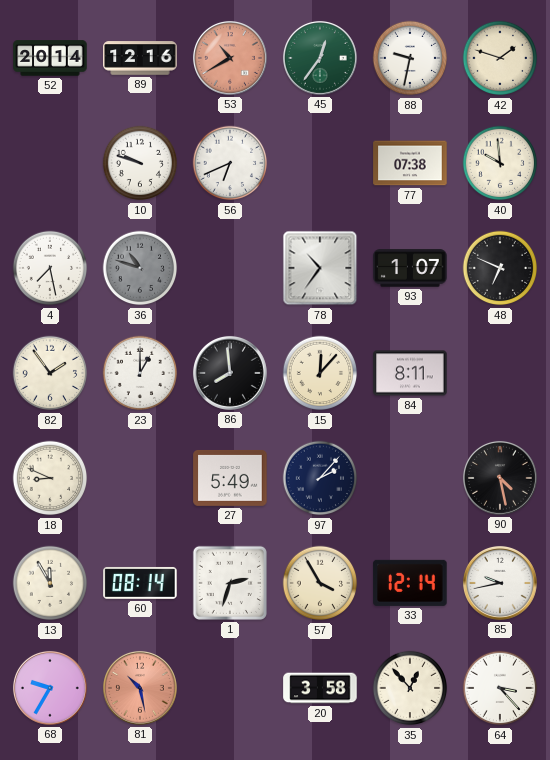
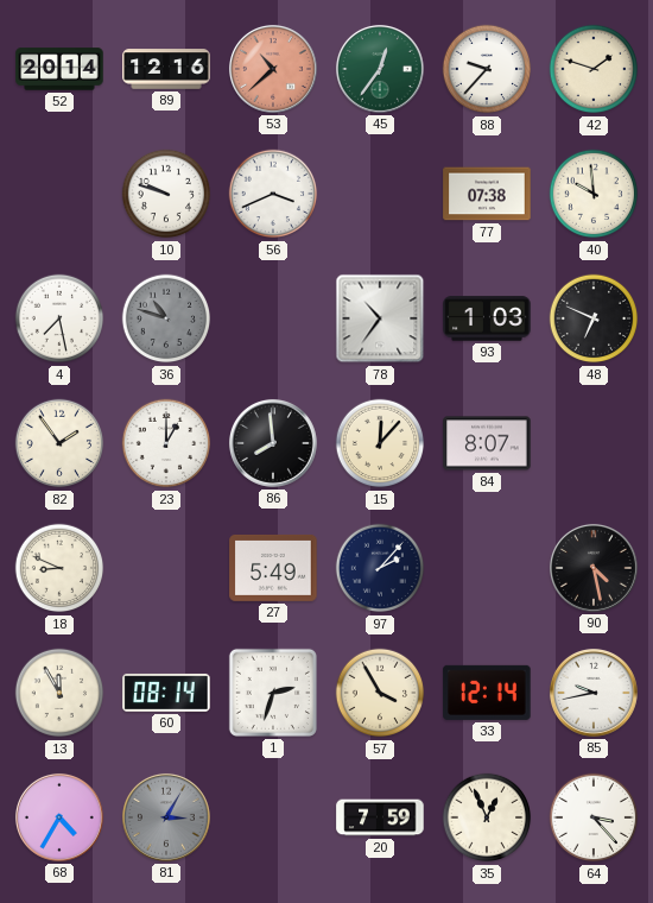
53: 10:40 -> 10:38
88: 9:32 -> 9:37
56: 6:41 -> 3:41
93: 1:07 -> 1:03
84: 8:11 -> 8:07
68: 9:35 -> 4:35
81: 10:28 -> 3:05
81 dial: salmon -> grey
20: 3:58 -> 7:59
35: 12:53 -> 12:56
